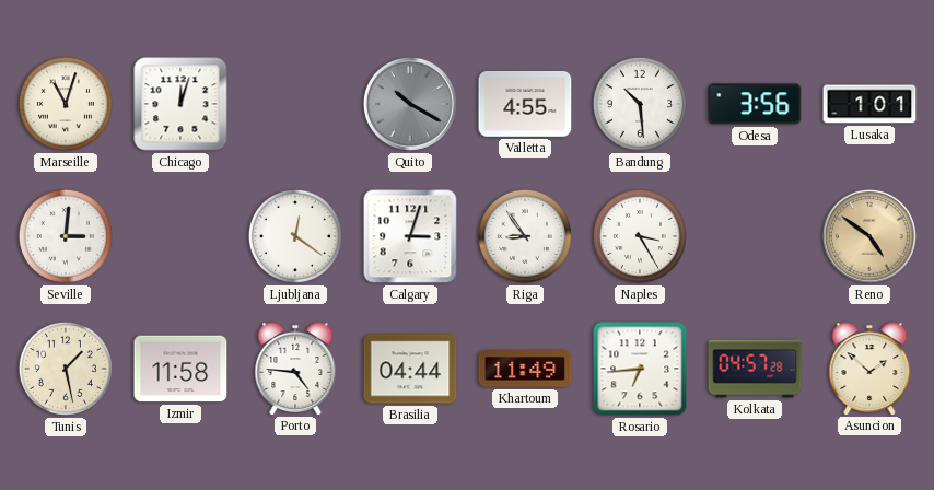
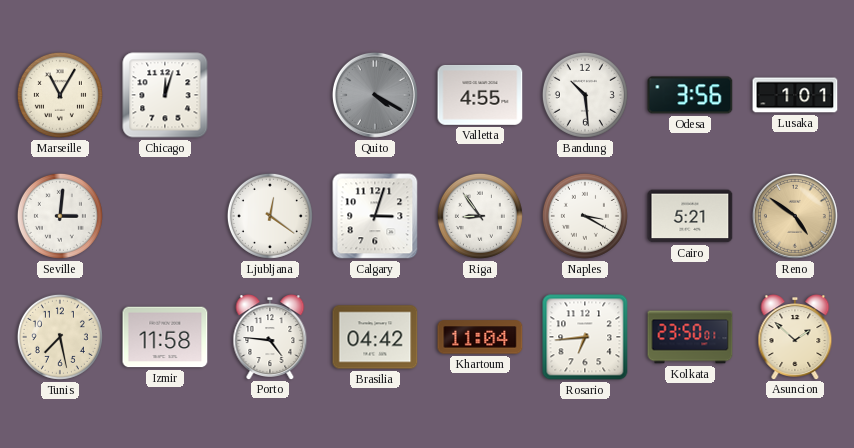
Marseille: 11:03 -> 11:05
Quito: 10:20 -> 4:20
Naples: 3:25 -> 3:20
Cairo: none -> 5:21
Tunis: 1:28 -> 7:28
Brasilia: 04:44 -> 04:42
Khartoum: 11:49 -> 11:04
Kolkata: 04:57 -> 23:50
